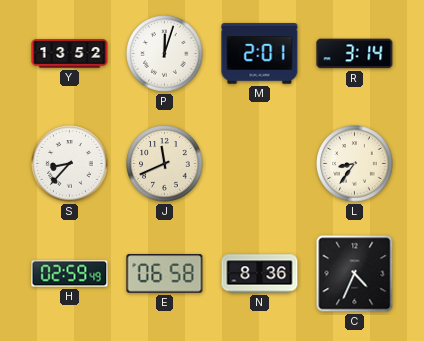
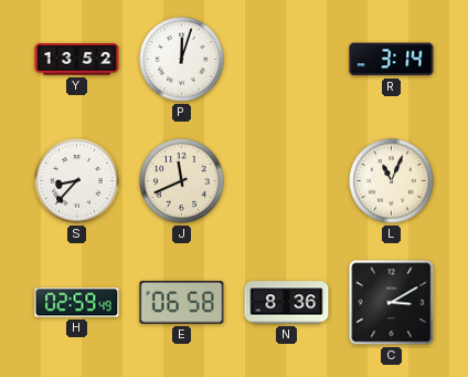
M: 2:01 -> none
L: 8:36 -> 11:04
C: 4:34 -> 3:10
